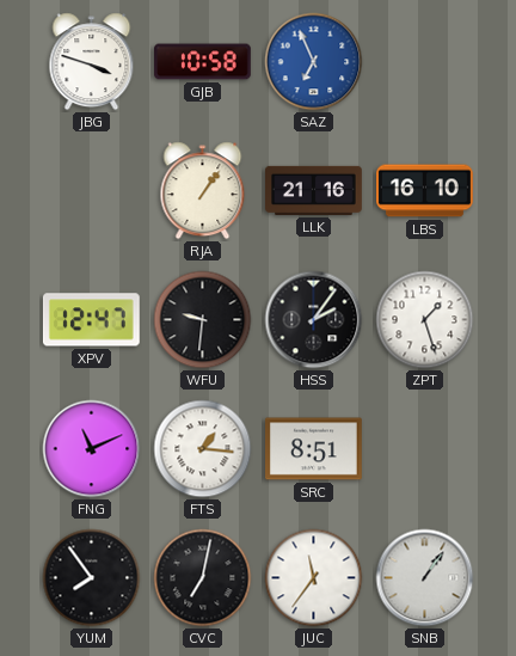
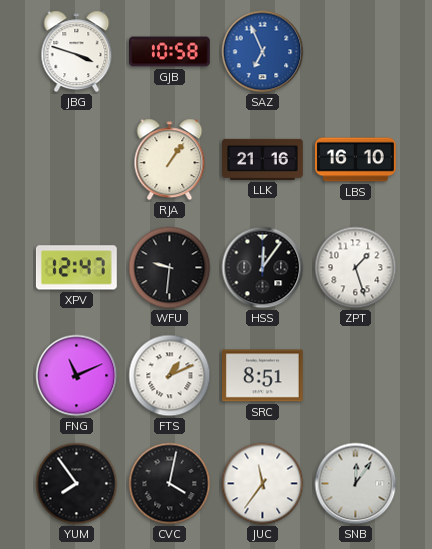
HSS: 2:06 -> 12:06
FTS: 1:16 -> 1:11
CVC: 7:02 -> 4:02
SNB: 1:06 -> 12:06
